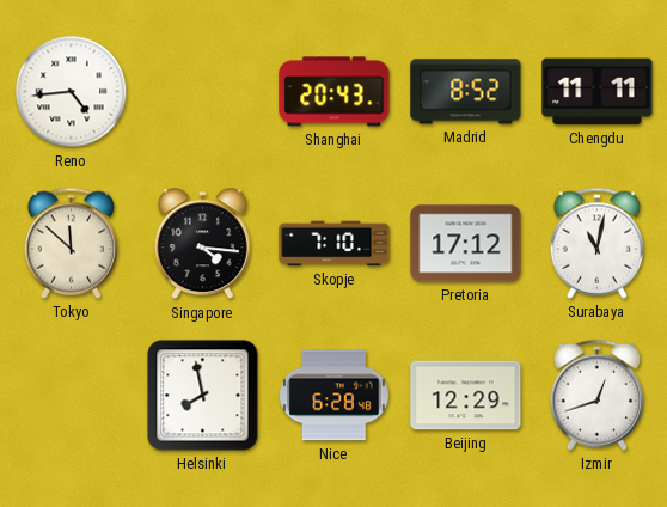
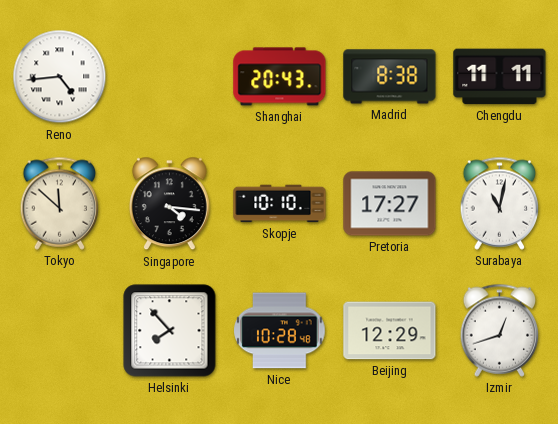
Madrid: 8:52 -> 8:38
Skopje: 7:10 -> 10:10
Pretoria: 17:12 -> 17:27
Helsinki: 7:58 -> 7:53
Nice: 6:28 -> 10:28
